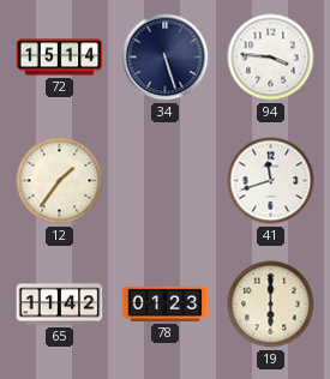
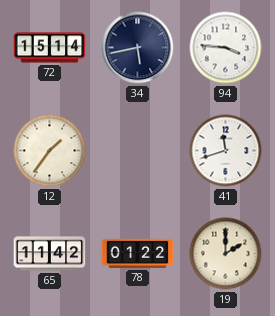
34: 5:27 -> 5:43
78: 01:23 -> 01:22
19: 6:00 -> 2:00
